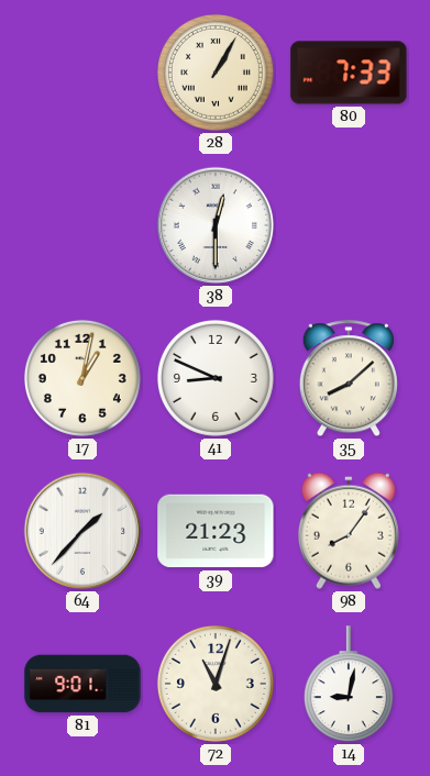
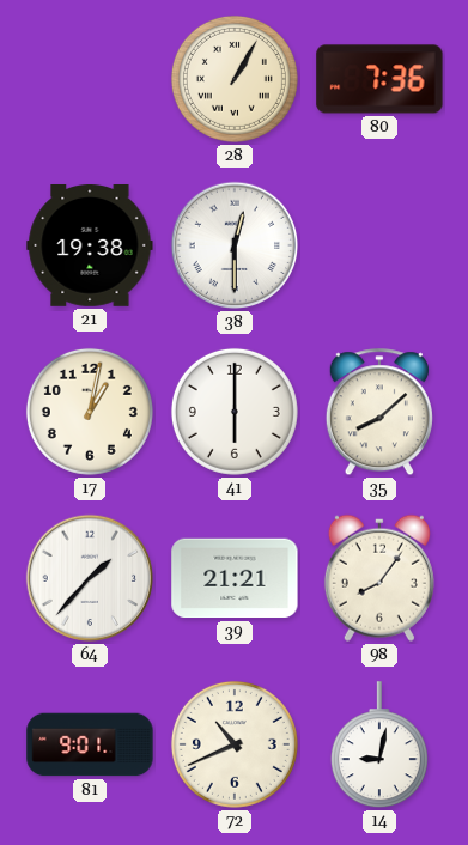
80: 7:33 -> 7:36
21: none -> 19:38
41: 8:49 -> 6:00
39: 21:23 -> 21:21
72: 11:03 -> 10:41
